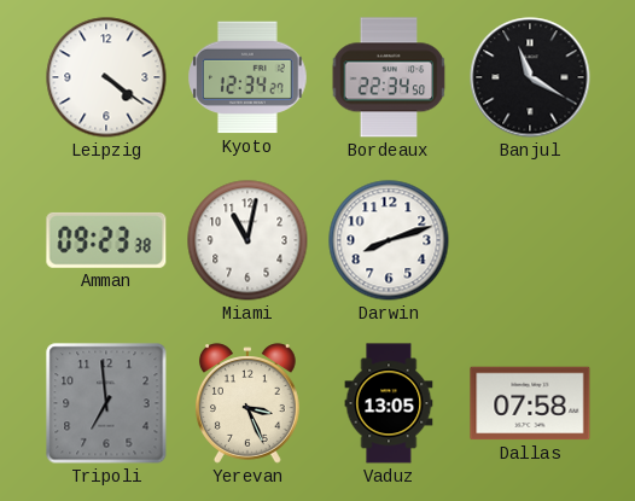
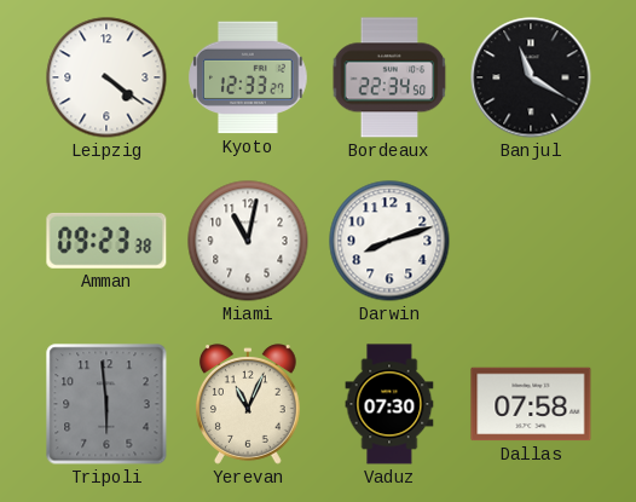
Kyoto: 12:34 -> 12:33
Tripoli: 6:59 -> 5:59
Yerevan: 3:26 -> 11:04
Vaduz: 13:05 -> 07:30
